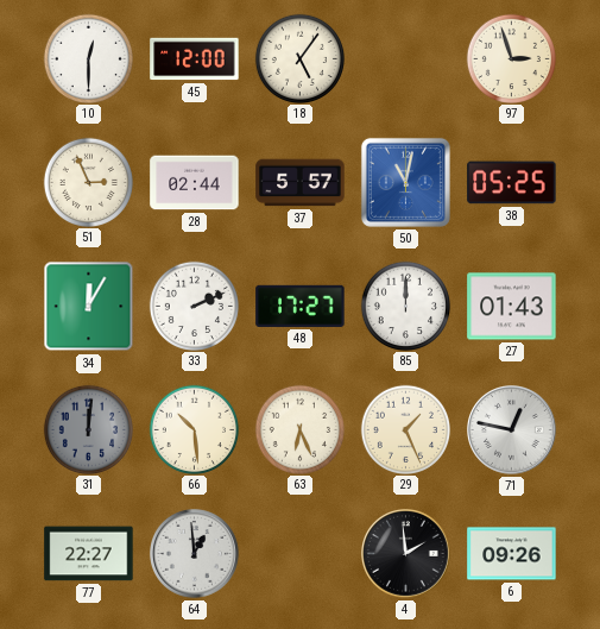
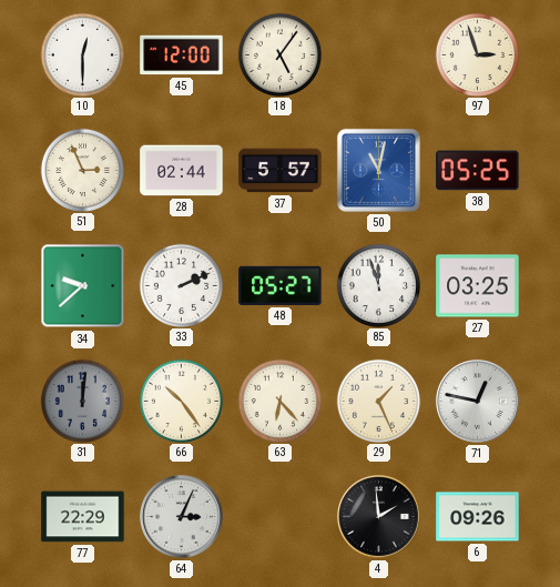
34: 12:05 -> 9:38
48: 17:27 -> 05:27
85: 12:00 -> 11:57
27: 01:43 -> 03:25
66: 10:29 -> 10:24
63: 6:26 -> 6:23
77: 22:27 -> 22:29
64: 12:59 -> 3:04
